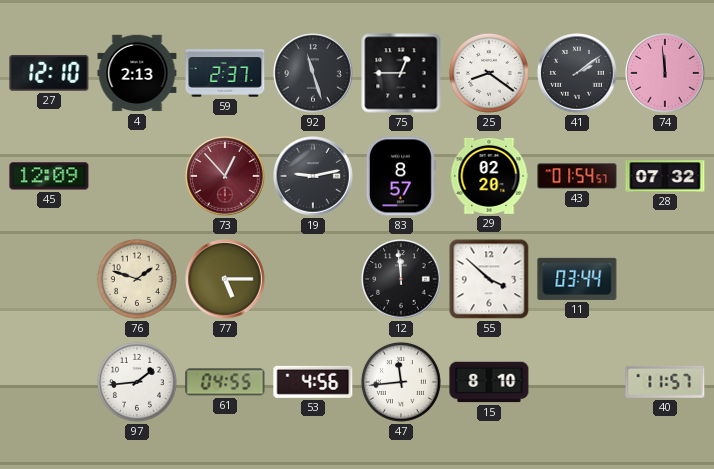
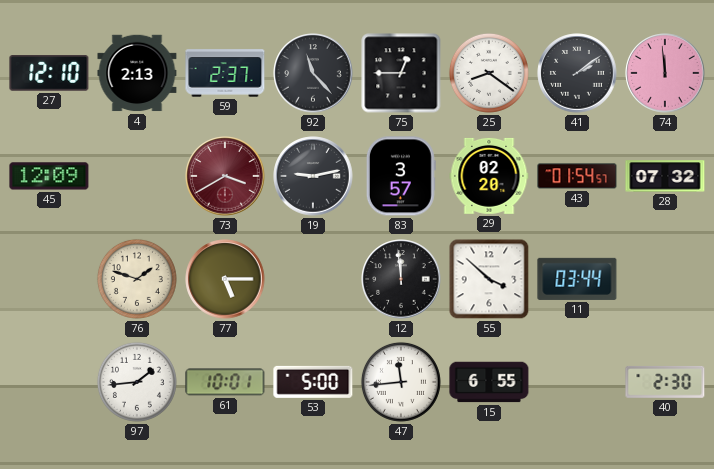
92: 11:27 -> 11:23
73: 12:53 -> 3:40
83: 8:57 -> 3:57
61: 04:55 -> 10:01
53: 4:56 -> 5:00
15: 8:10 -> 6:55
40: 11:57 -> 2:30
